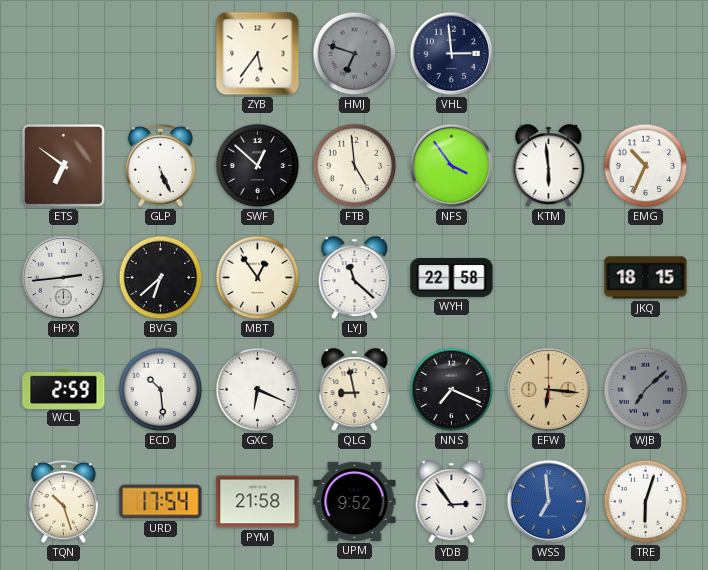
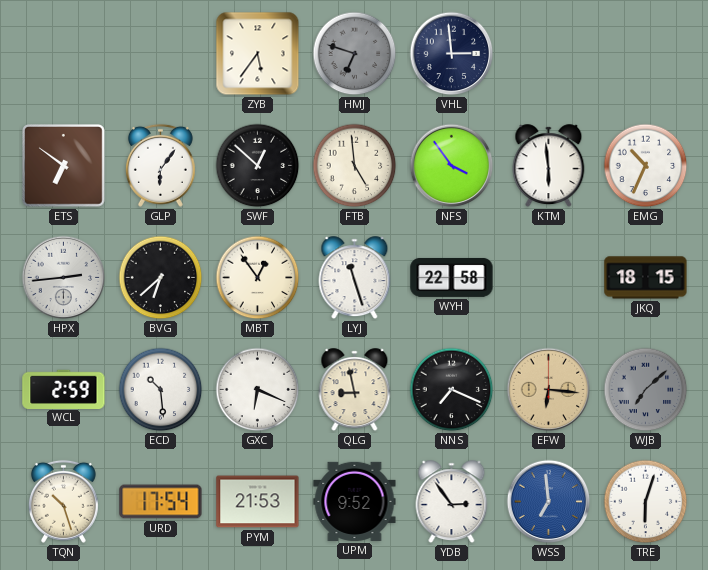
GLP: 5:26 -> 6:06
LYJ: 11:22 -> 11:27
PYM: 21:58 -> 21:53
